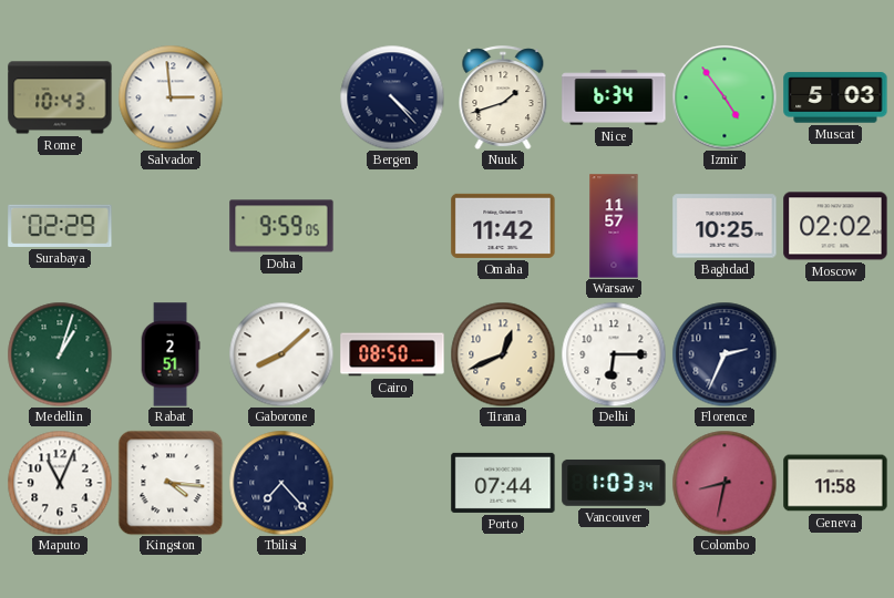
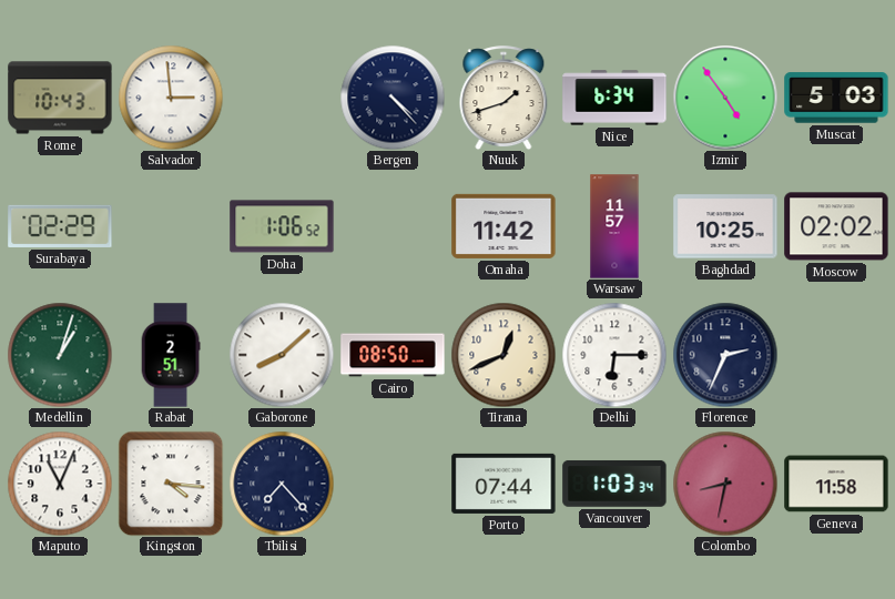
Doha: 9:59 -> 1:06
